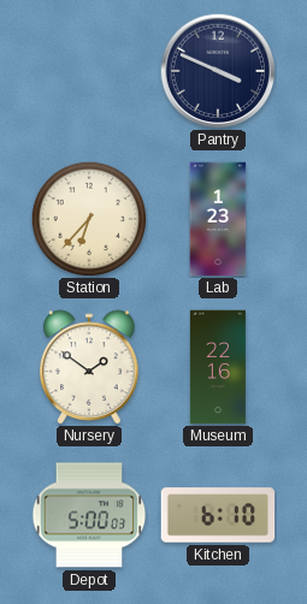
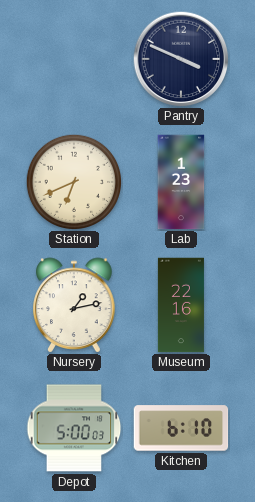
Station: 6:37 -> 6:41
Nursery: 1:51 -> 1:13
